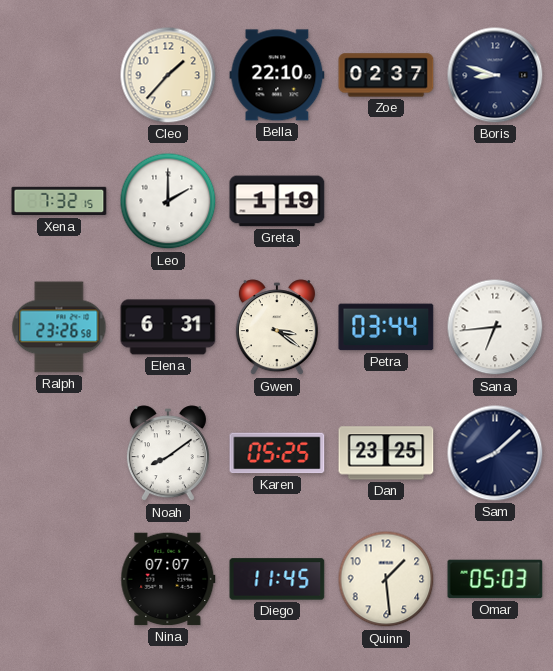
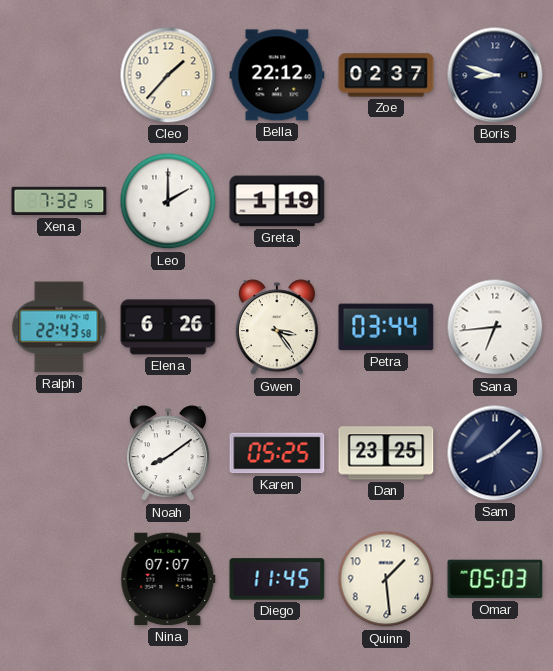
Bella: 22:10 -> 22:12
Ralph: 23:26 -> 22:43
Elena: 6:31 -> 6:26
Gwen: 3:21 -> 3:24
